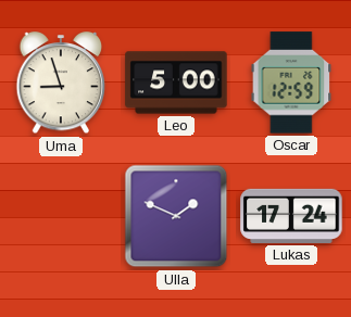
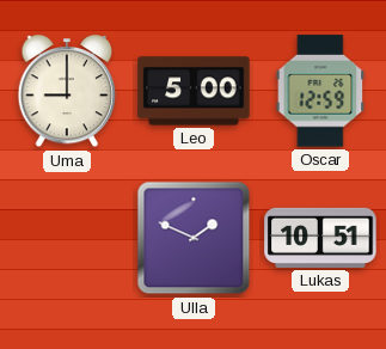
Uma: 8:57 -> 9:00
Lukas: 17:24 -> 10:51
